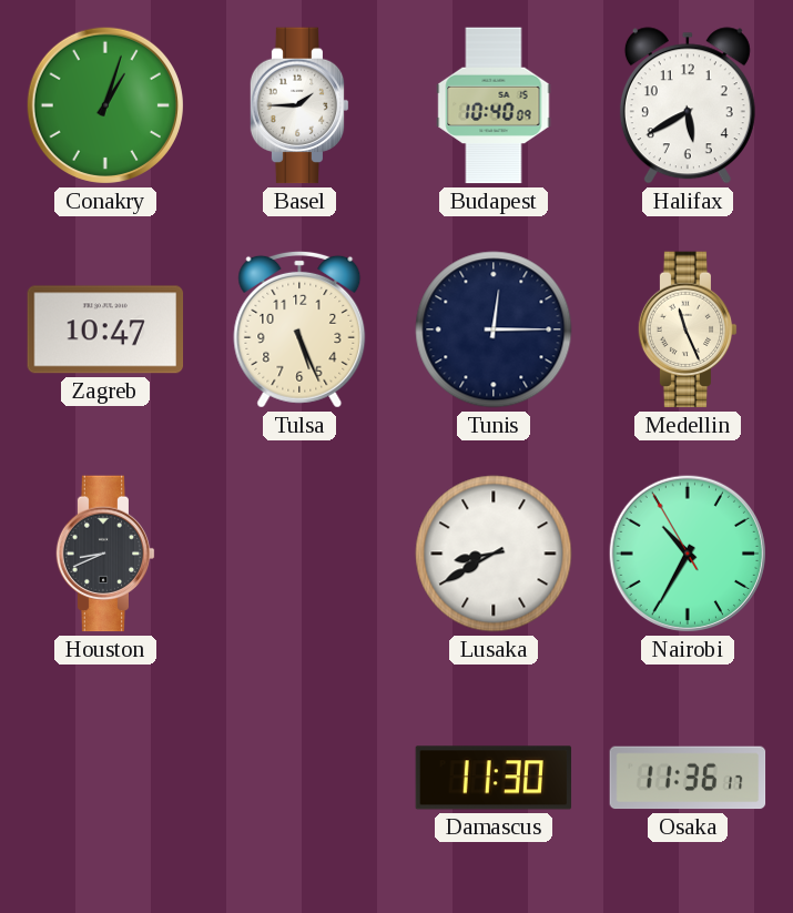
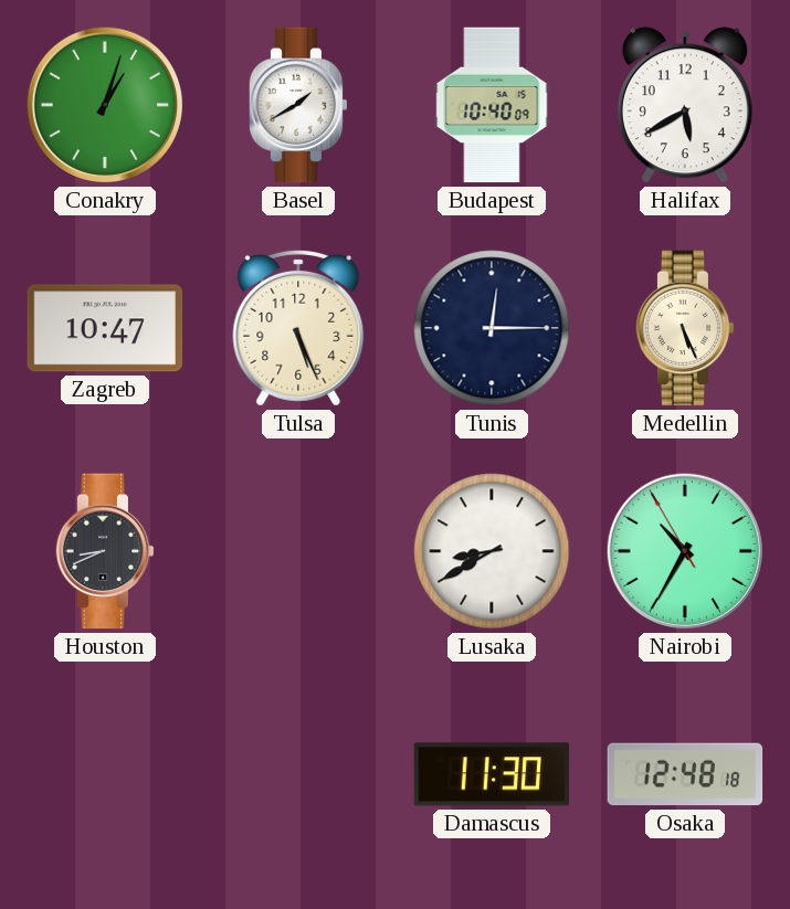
Basel: 1:45 -> 1:40
Medellin: 11:26 -> 5:26
Osaka: 11:36 -> 12:48
